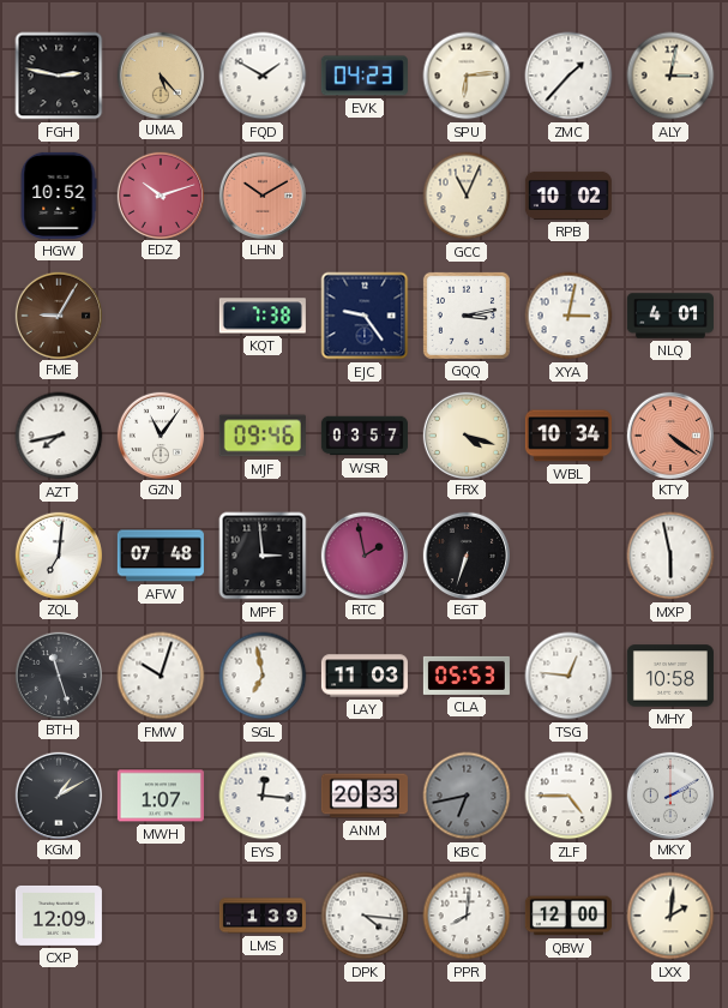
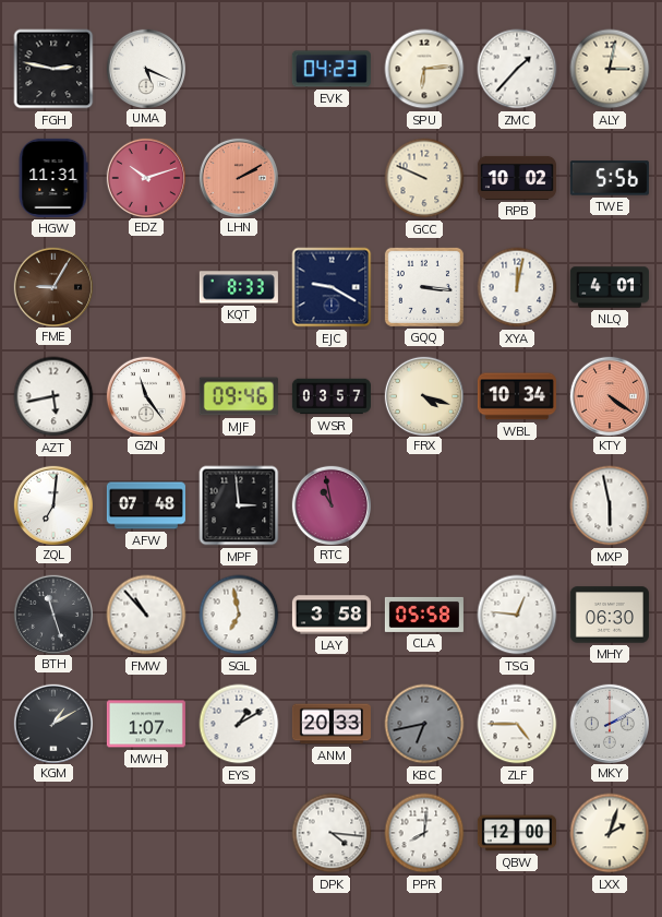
UMA: 5:23 -> 5:19
UMA dial: champagne -> white
FQD: 1:50 -> none
HGW: 10:52 -> 11:31
LHN: 10:10 -> 2:10
GCC: 11:04 -> 9:49
TWE: none -> 5:56
KQT: 7:38 -> 8:33
EJC: 9:24 -> 9:20
GQQ: 3:13 -> 3:16
XYA: 3:02 -> 12:02
AZT: 7:43 -> 5:43
GZN: 11:06 -> 11:24
RTC: 1:58 -> 10:58
EGT: 6:33 -> none
FMW: 10:03 -> 10:53
LAY: 11:03 -> 3:58
CLA: 05:53 -> 05:58
MHY: 10:58 -> 06:30
EYS: 12:16 -> 1:10
CXP: 12:09 -> none
LMS: 1:39 -> none
LXX: 2:01 -> 2:03
